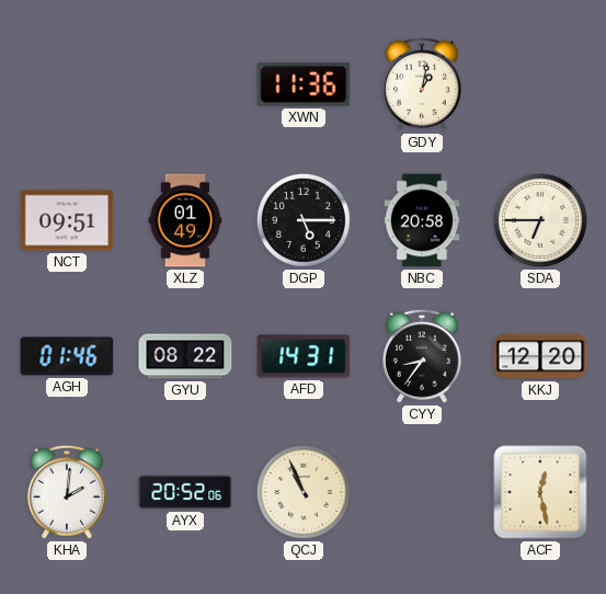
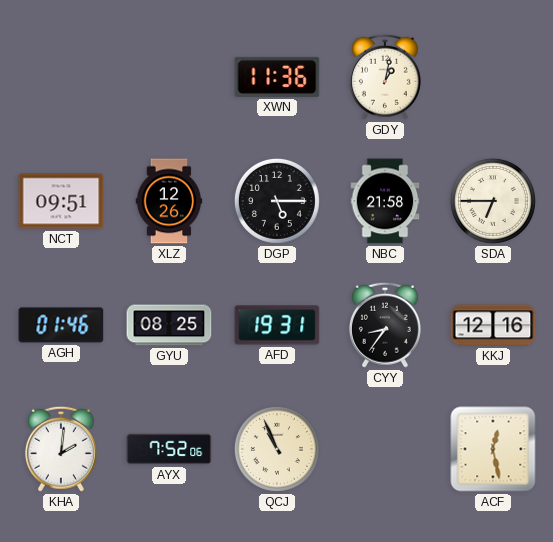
XLZ: 01:49 -> 12:26
NBC: 20:58 -> 21:58
GYU: 08:22 -> 08:25
AFD: 14:31 -> 19:31
KKJ: 12:20 -> 12:16
AYX: 20:52 -> 7:52
